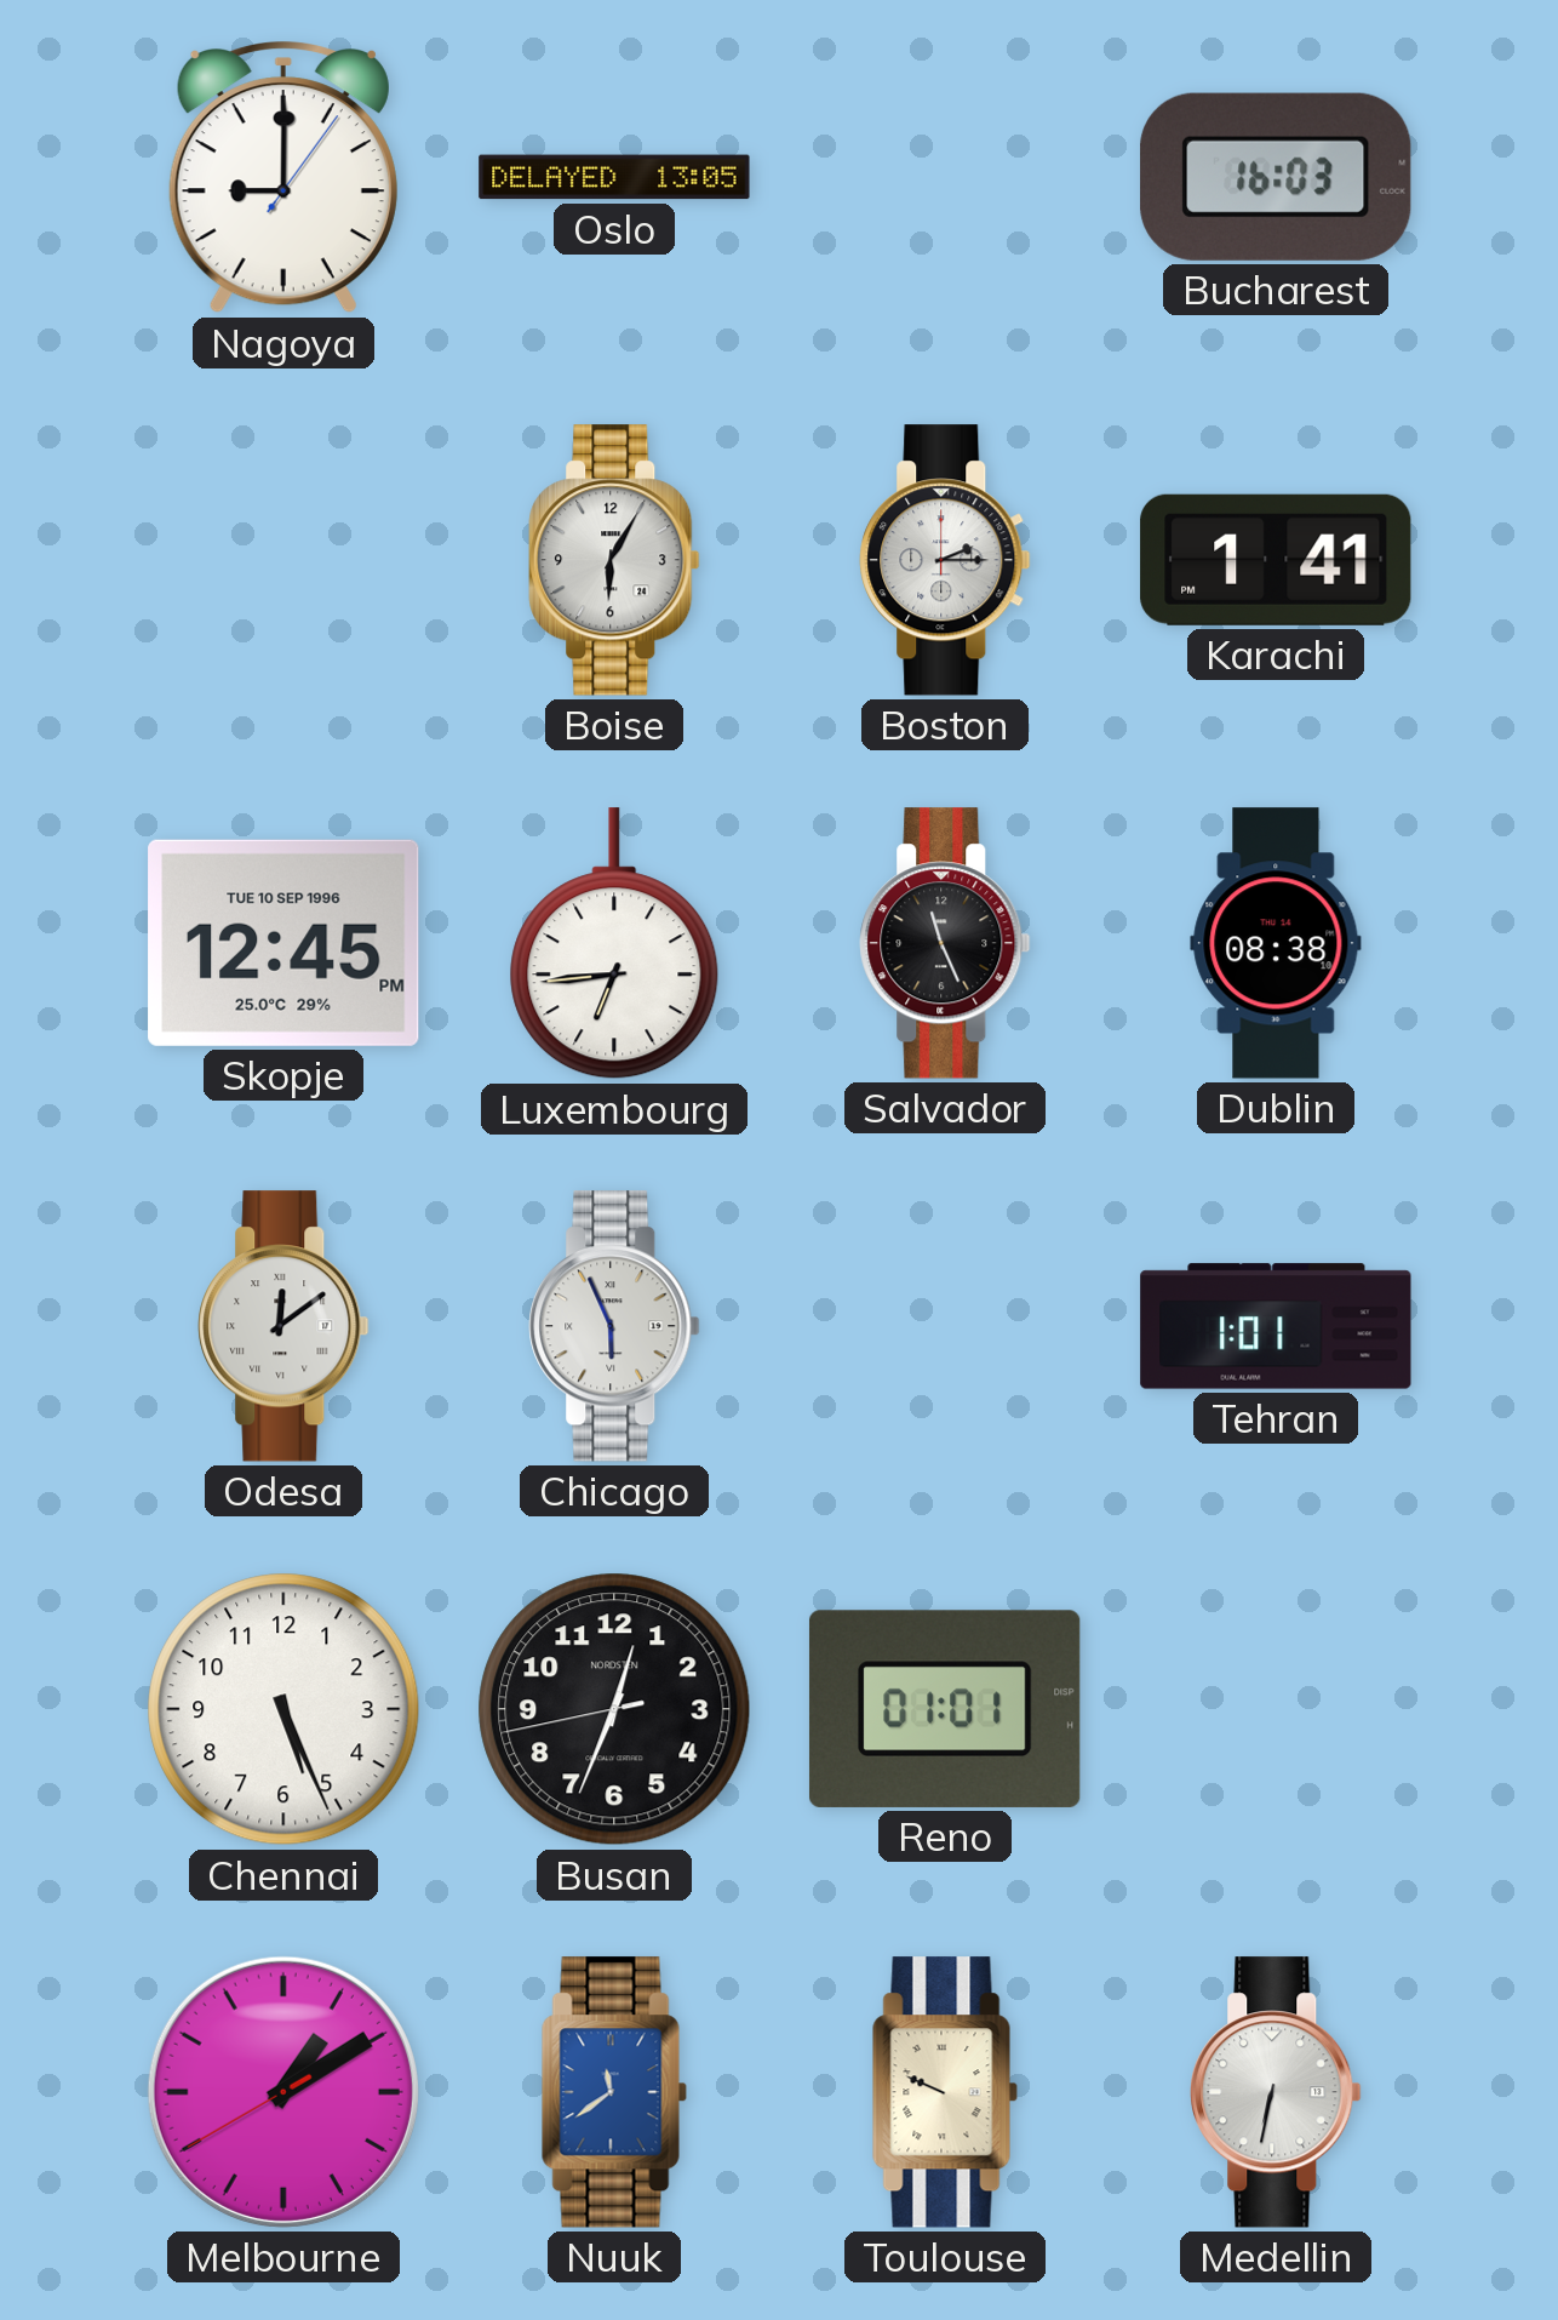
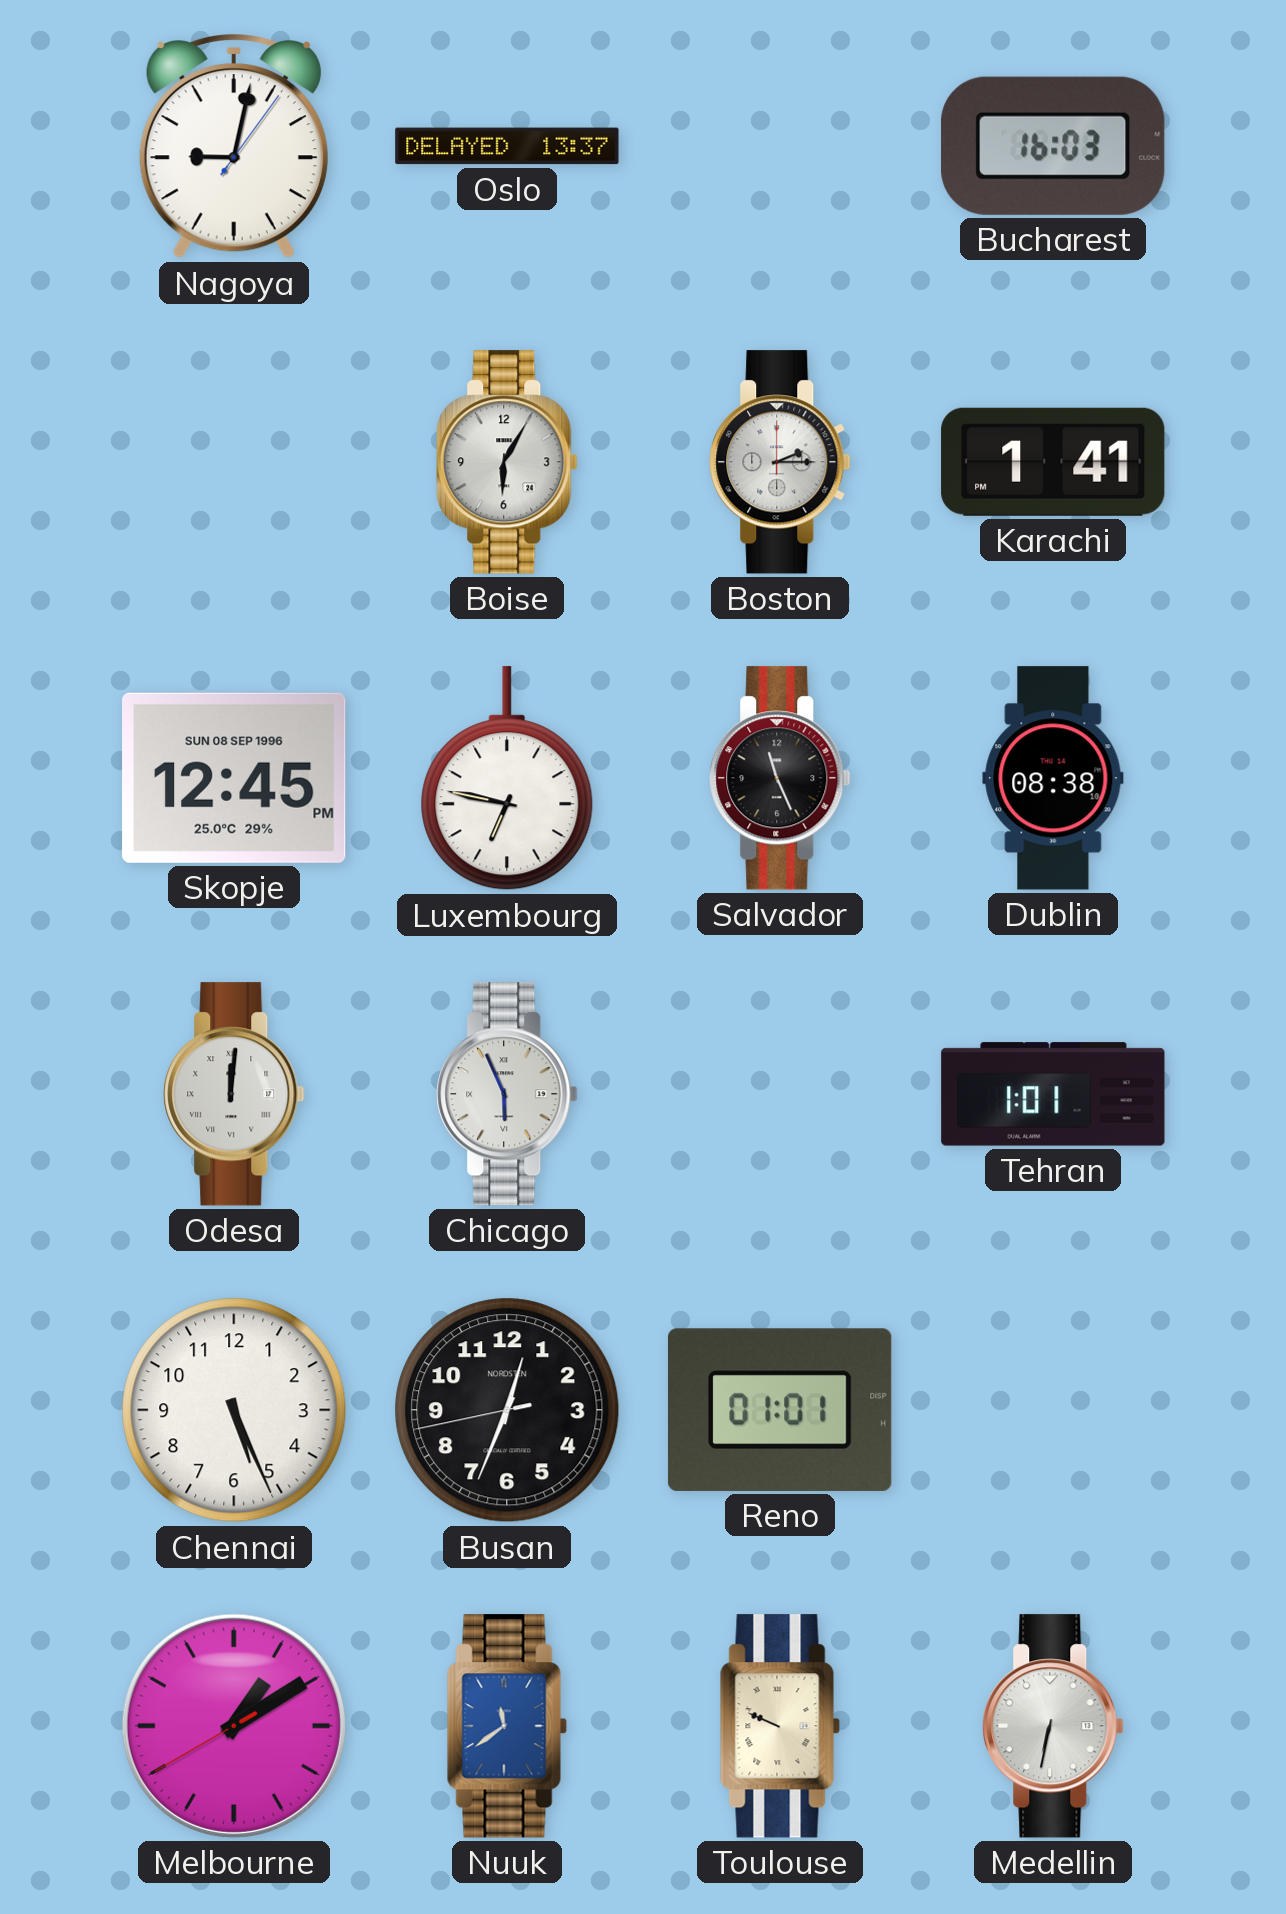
Nagoya: 9:00 -> 9:02
Oslo: 13:05 -> 13:37
Skopje date: TUE 10 SEP 1996 -> SUN 08 SEP 1996
Luxembourg: 6:44 -> 6:47
Odesa: 12:09 -> 12:01
